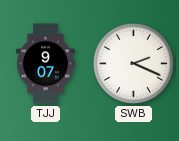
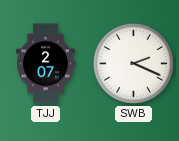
TJJ: 9:07 -> 2:07
